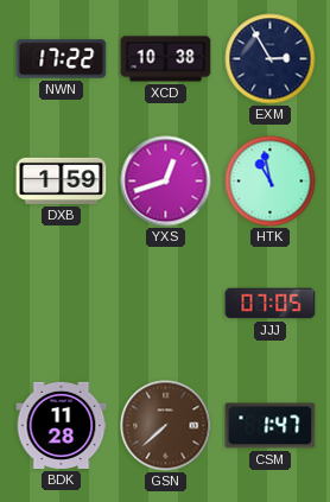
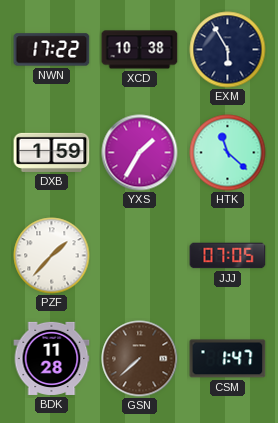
EXM: 2:55 -> 5:55
YXS: 12:42 -> 1:35
HTK: 10:58 -> 11:22
PZF: none -> 1:37
